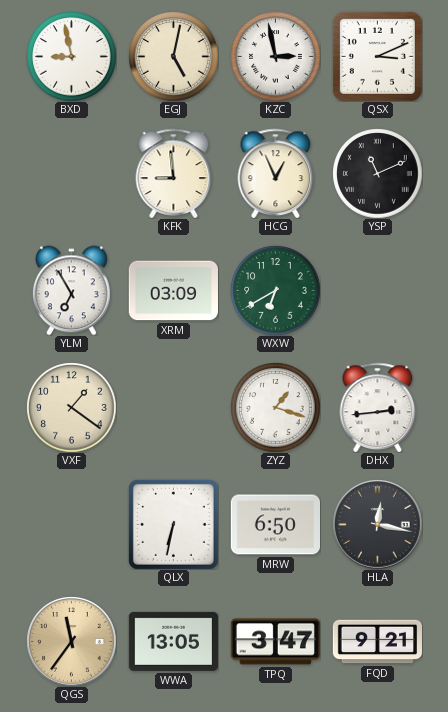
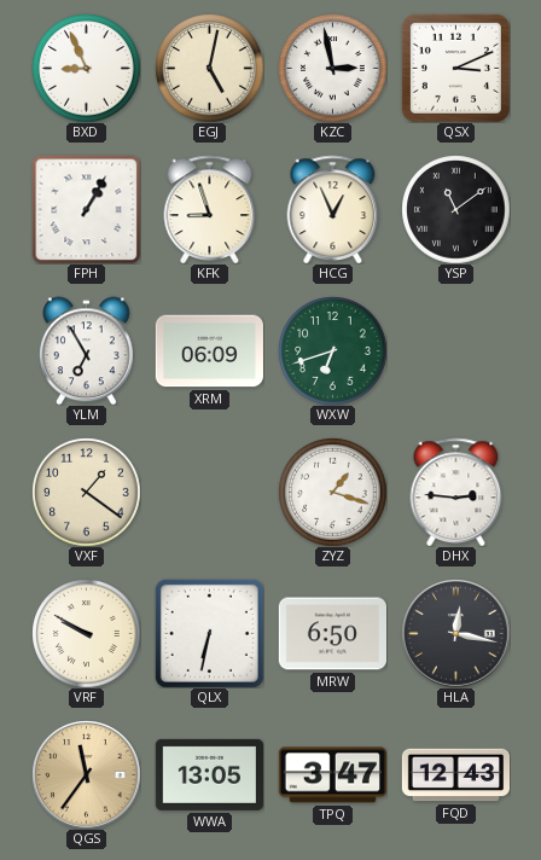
BXD: 8:58 -> 8:56
FPH: none -> 1:05
KFK: 8:59 -> 8:57
YSP: 11:11 -> 11:09
XRM: 03:09 -> 06:09
WXW: 6:40 -> 6:42
DHX: 2:44 -> 2:46
VRF: none -> 9:50
FQD: 9:21 -> 12:43
